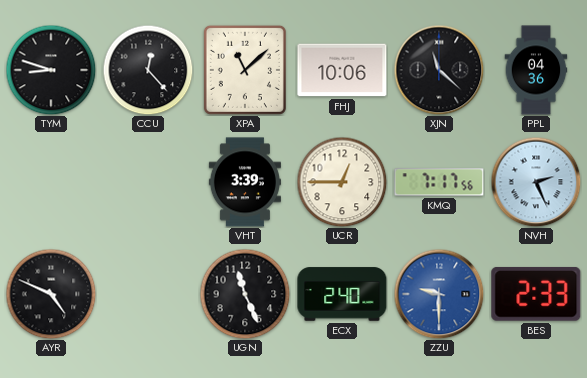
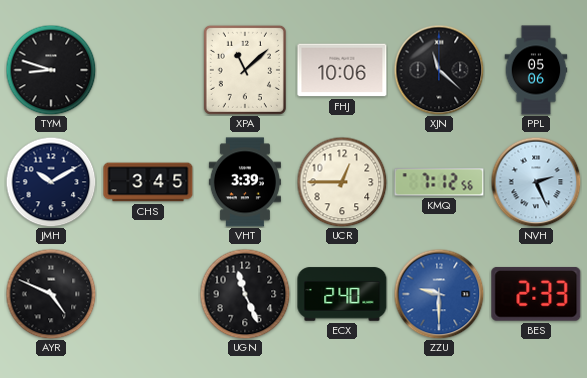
CCU: 12:23 -> none
PPL: 04:36 -> 05:06
JMH: none -> 10:10
CHS: none -> 3:45
KMQ: 7:17 -> 7:12
